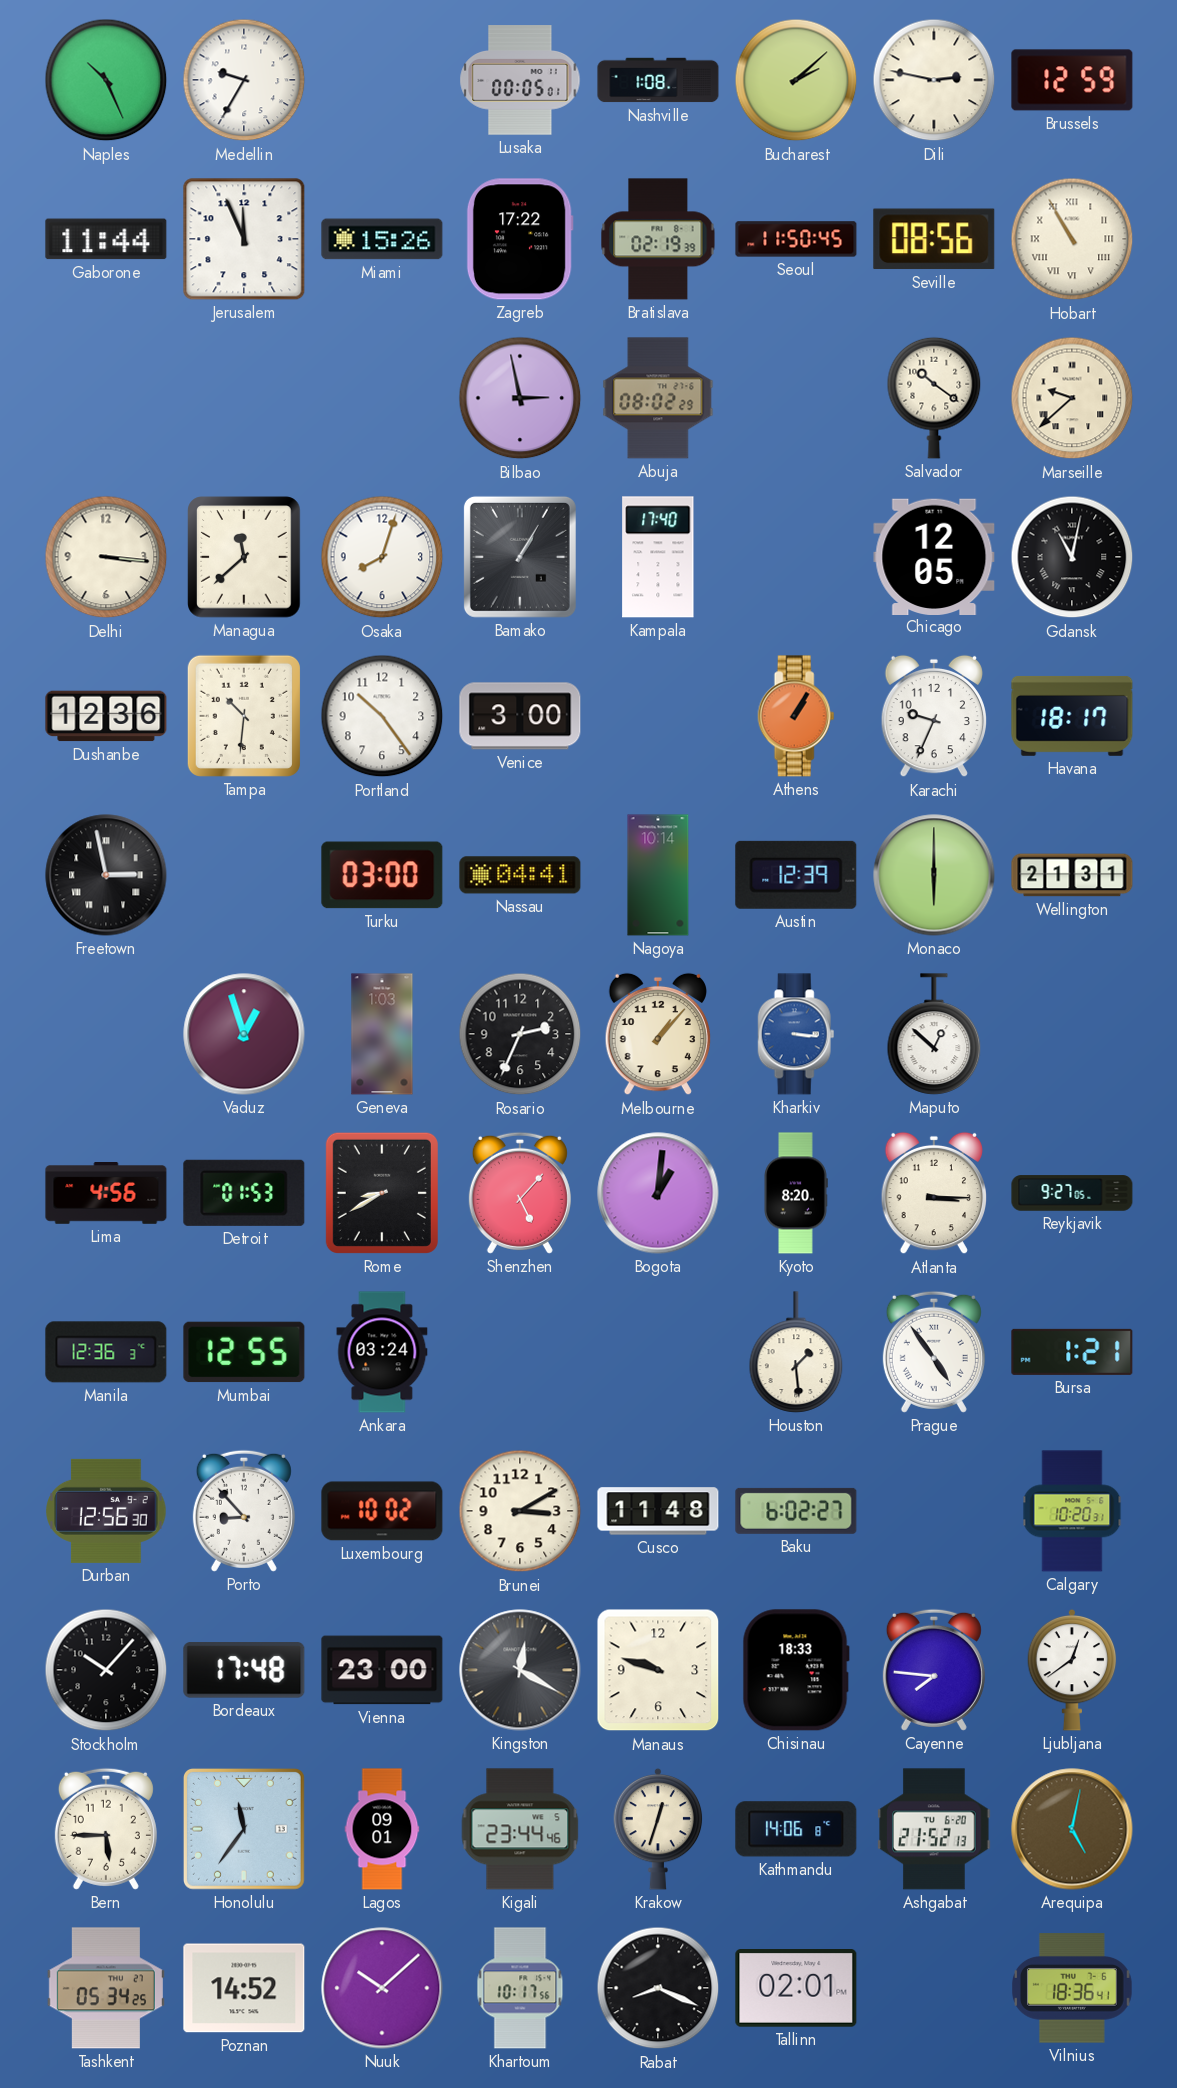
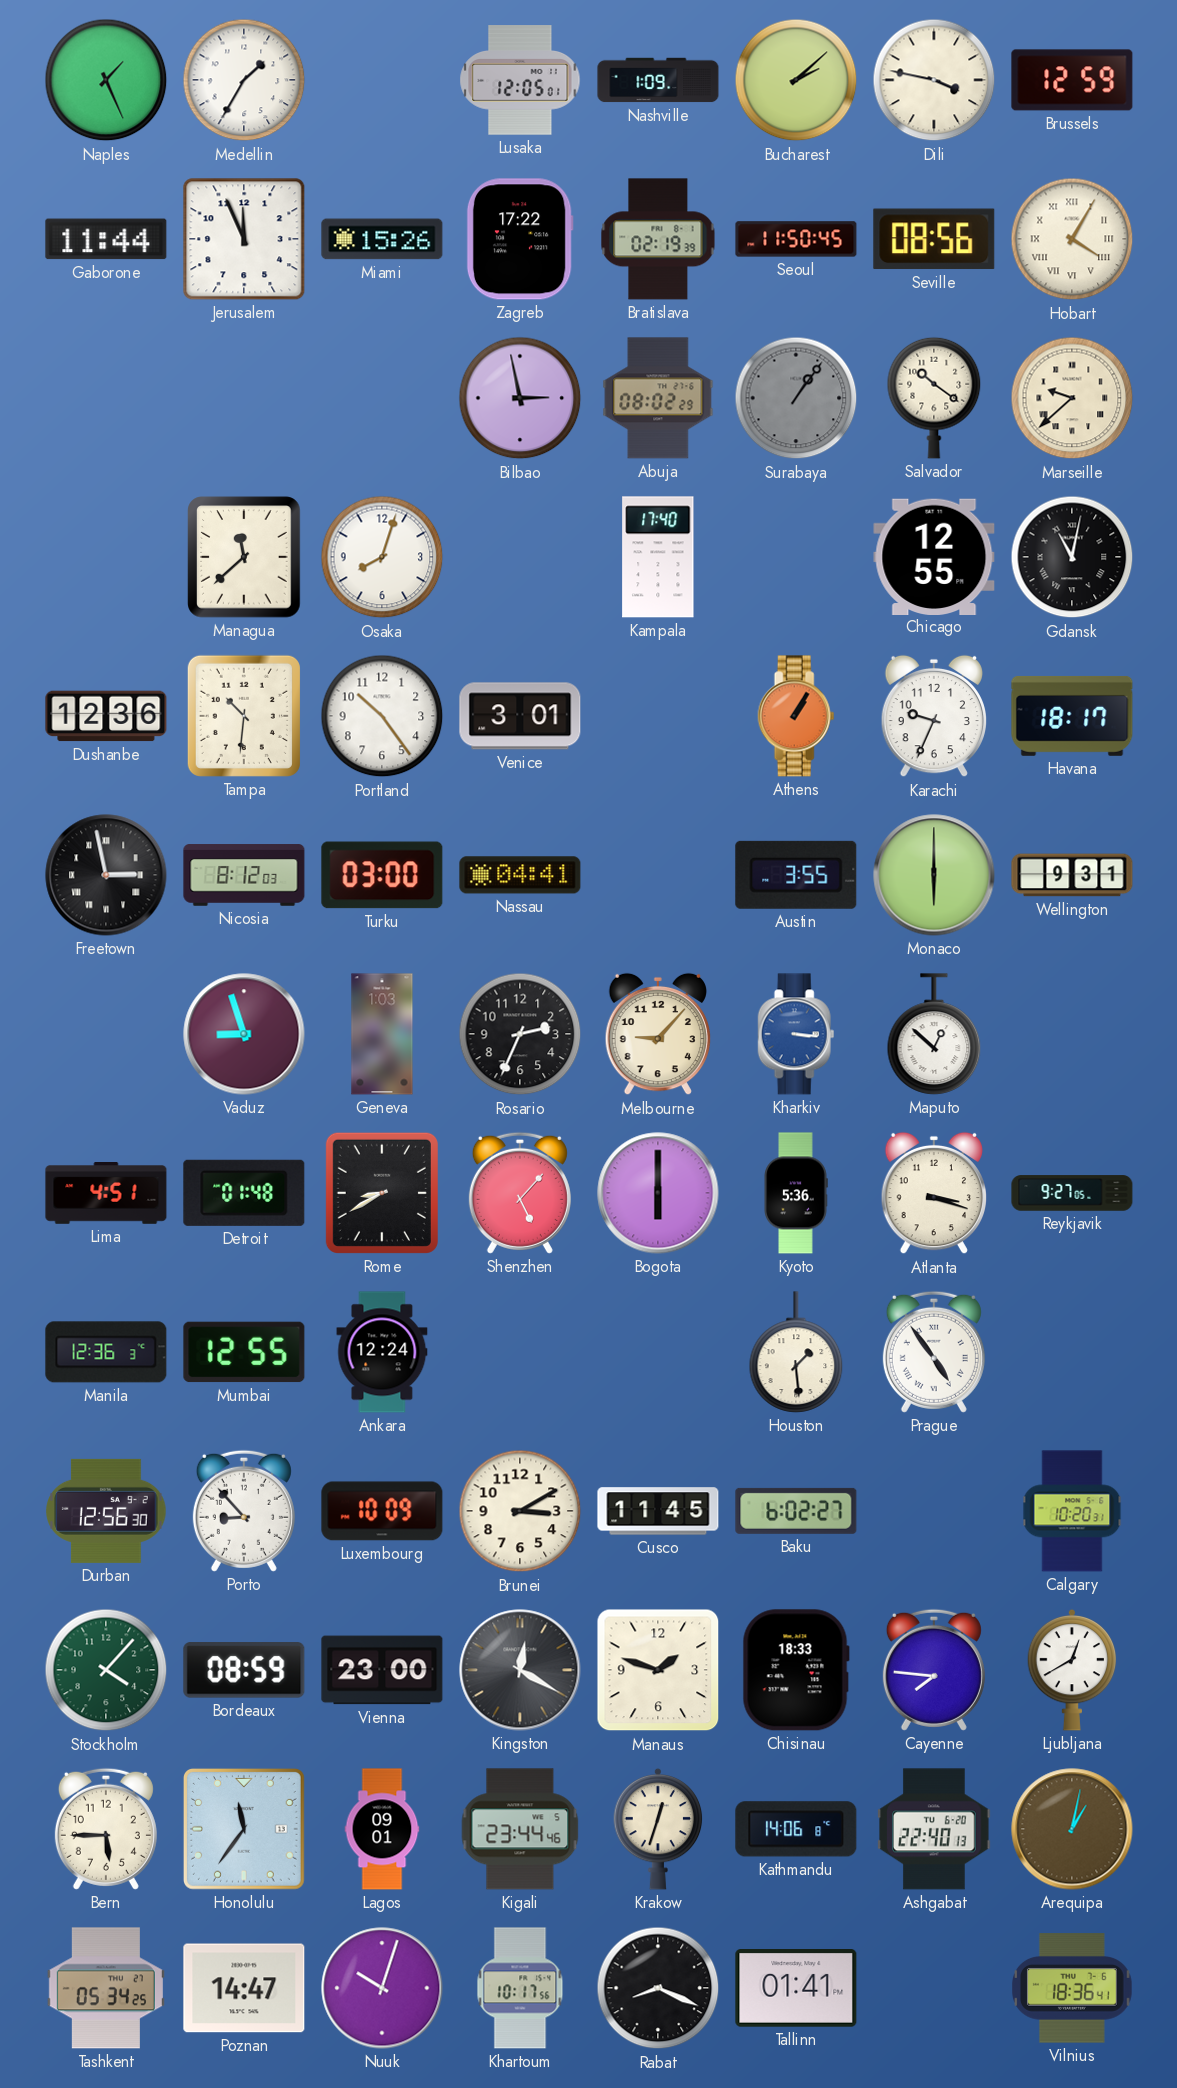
Naples: 10:26 -> 1:26
Medellin: 9:35 -> 1:35
Lusaka: 00:05 -> 12:05
Nashville: 1:08 -> 1:09
Dili: 2:47 -> 3:47
Hobart: 10:55 -> 4:05
Surabaya: none -> 1:06
Delhi: 3:16 -> none
Bamako: 1:05 -> none
Chicago: 12:05 -> 12:55
Venice: 3:00 -> 3:01
Nicosia: none -> 8:12
Nagoya: 10:14 -> none
Austin: 12:39 -> 3:55
Wellington: 21:31 -> 9:31
Vaduz: 12:57 -> 8:57
Melbourne: 1:07 -> 9:07
Lima: 4:56 -> 4:51
Detroit: 01:53 -> 01:48
Bogota: 1:01 -> 6:00
Kyoto: 8:20 -> 5:36
Atlanta: 3:15 -> 3:18
Ankara: 03:24 -> 12:24
Bursa: 1:21 -> none
Luxembourg: 10:02 -> 10:09
Cusco: 11:48 -> 11:45
Stockholm: 10:07 -> 4:07
Stockholm dial: black -> green
Bordeaux: 17:48 -> 08:59
Manaus: 9:48 -> 1:48
Ljubljana: 12:39 -> 12:40
Ashgabat: 21:52 -> 22:40
Arequipa: 5:02 -> 1:02
Poznan: 14:52 -> 14:47
Nuuk: 10:08 -> 10:03
Tallinn: 02:01 -> 01:41
